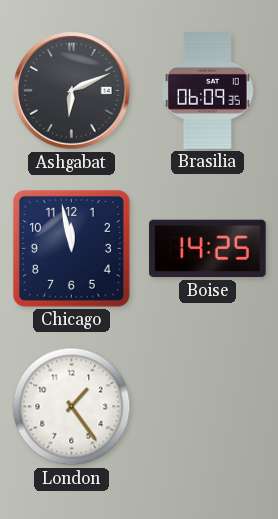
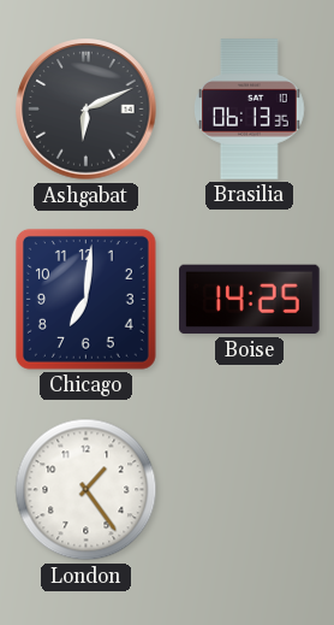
Brasilia: 06:09 -> 06:13
Chicago: 11:58 -> 7:01
